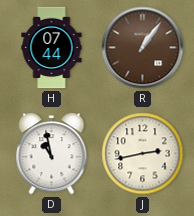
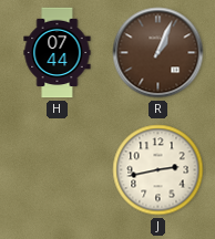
R: 1:06 -> 1:04
D: 10:58 -> none
